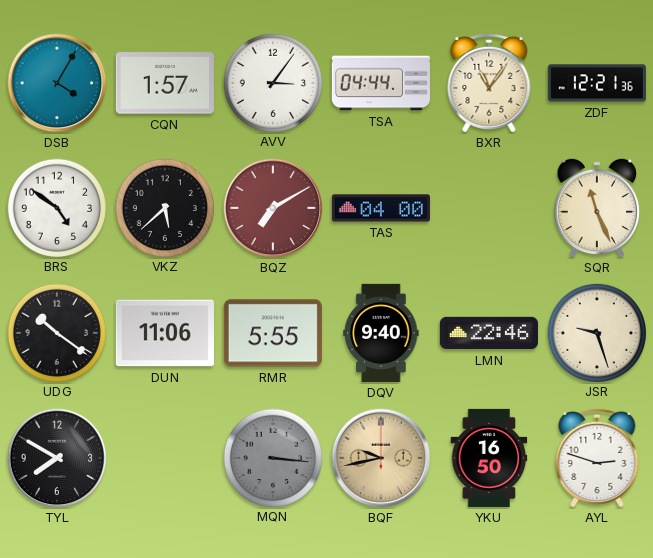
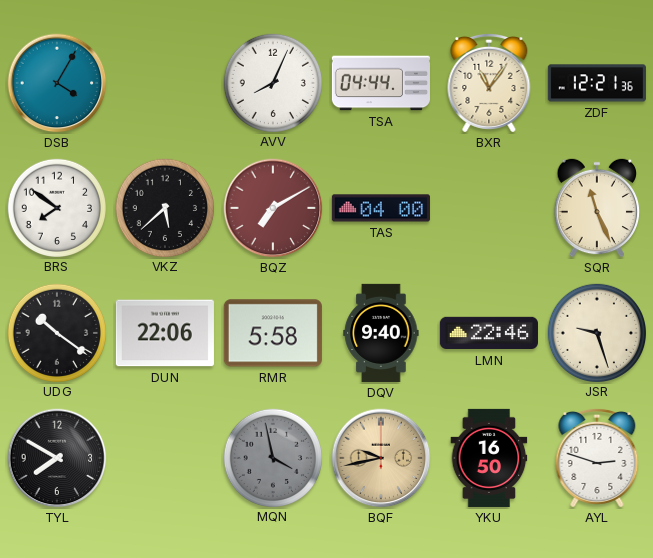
CQN: 1:57 -> none
AVV: 3:06 -> 8:04
BRS: 4:51 -> 7:51
DUN: 11:06 -> 22:06
RMR: 5:55 -> 5:58
MQN: 3:16 -> 3:58
